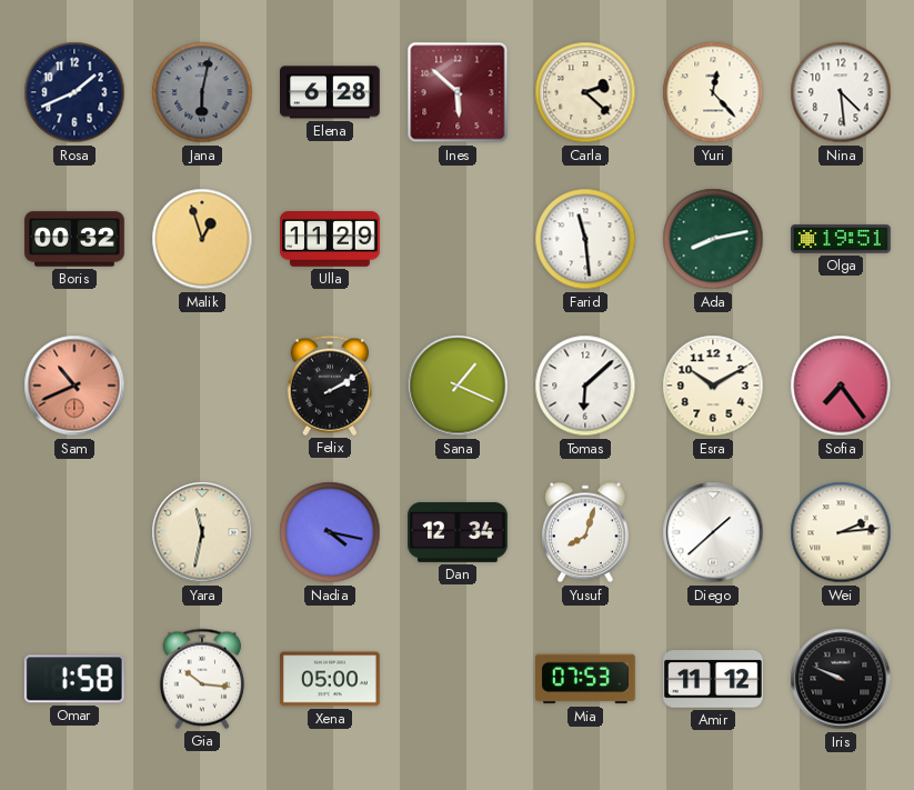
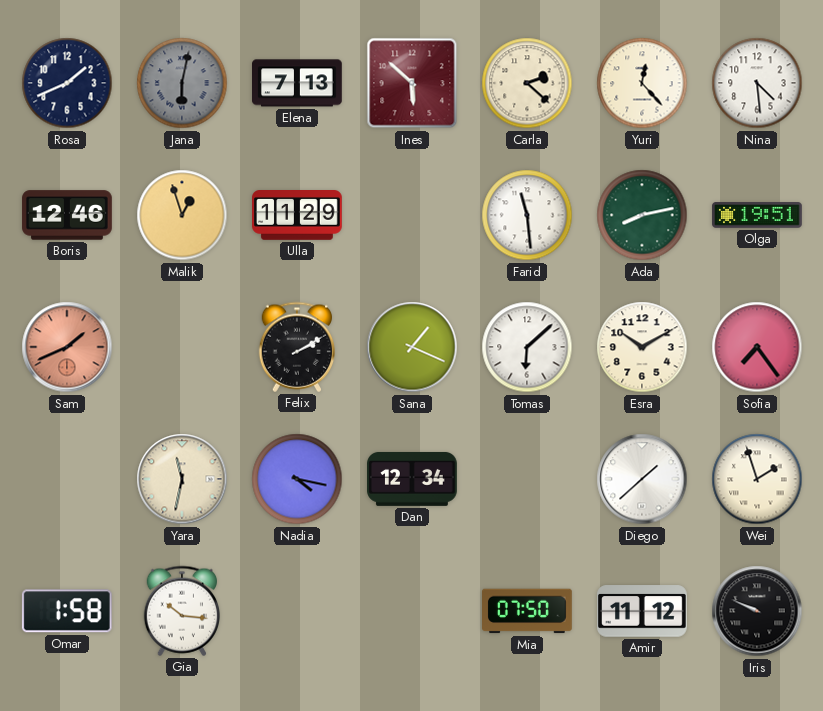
Elena: 6:28 -> 7:13
Boris: 00:32 -> 12:46
Sam: 10:41 -> 1:41
Yusuf: 8:03 -> none
Wei: 2:14 -> 1:57
Xena: 05:00 -> none
Mia: 07:53 -> 07:50
